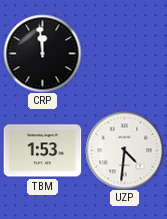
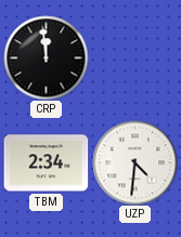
TBM: 1:53 -> 2:34
